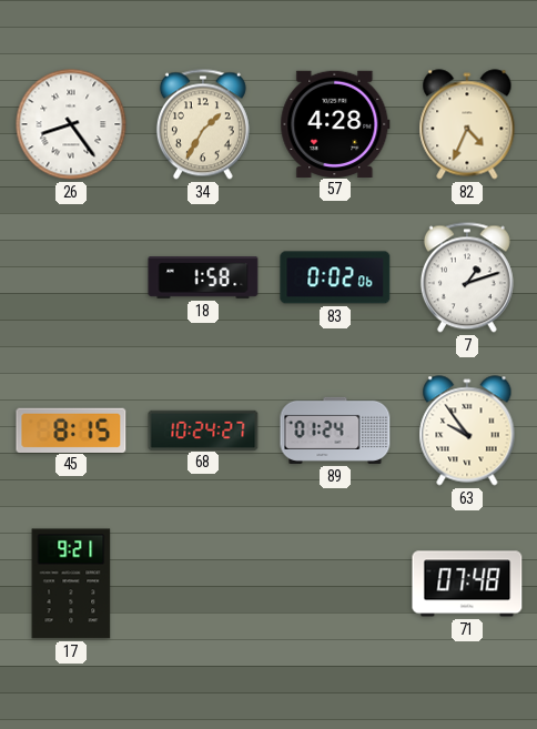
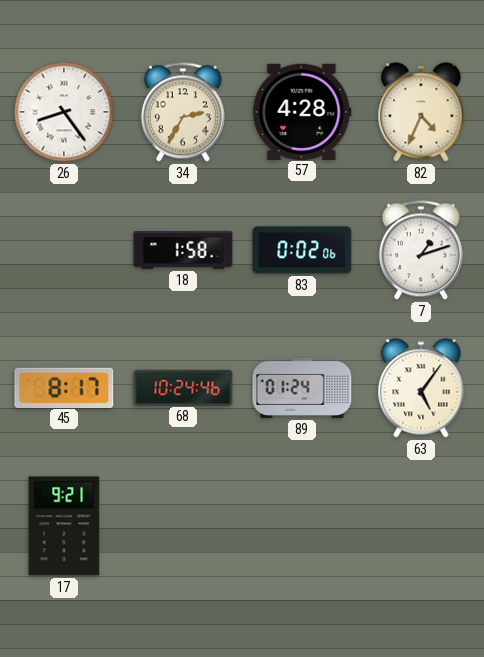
34: 1:35 -> 2:35
45: 8:15 -> 8:17
68: 10:24:27 -> 10:24:46
63: 9:54 -> 5:06
71: 07:48 -> none
